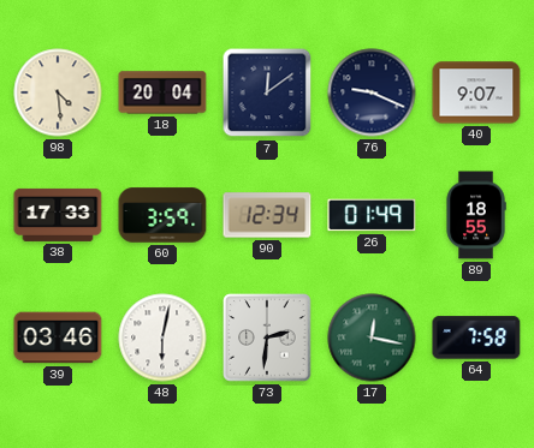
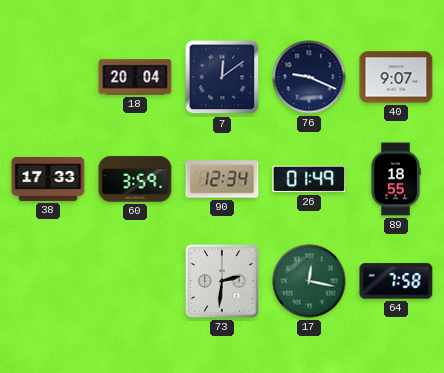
98: 4:29 -> none
39: 03:46 -> none
48: 6:02 -> none
